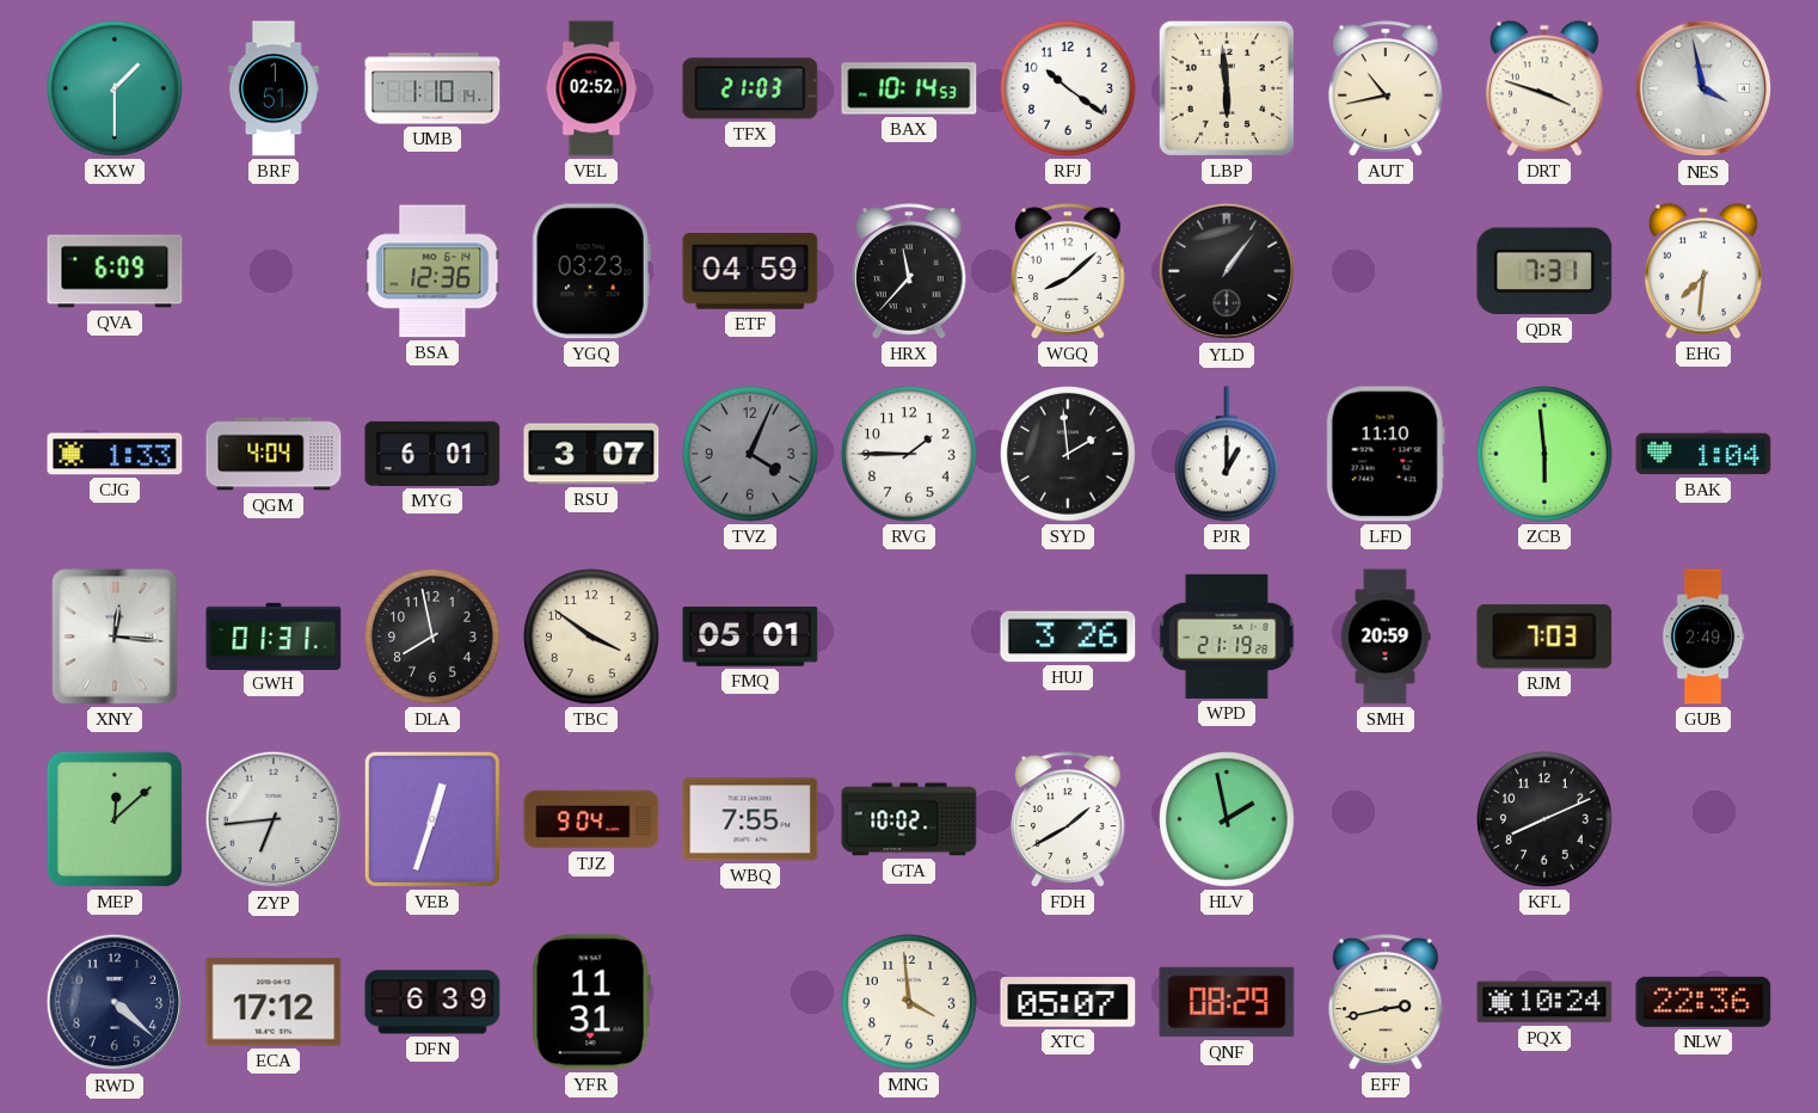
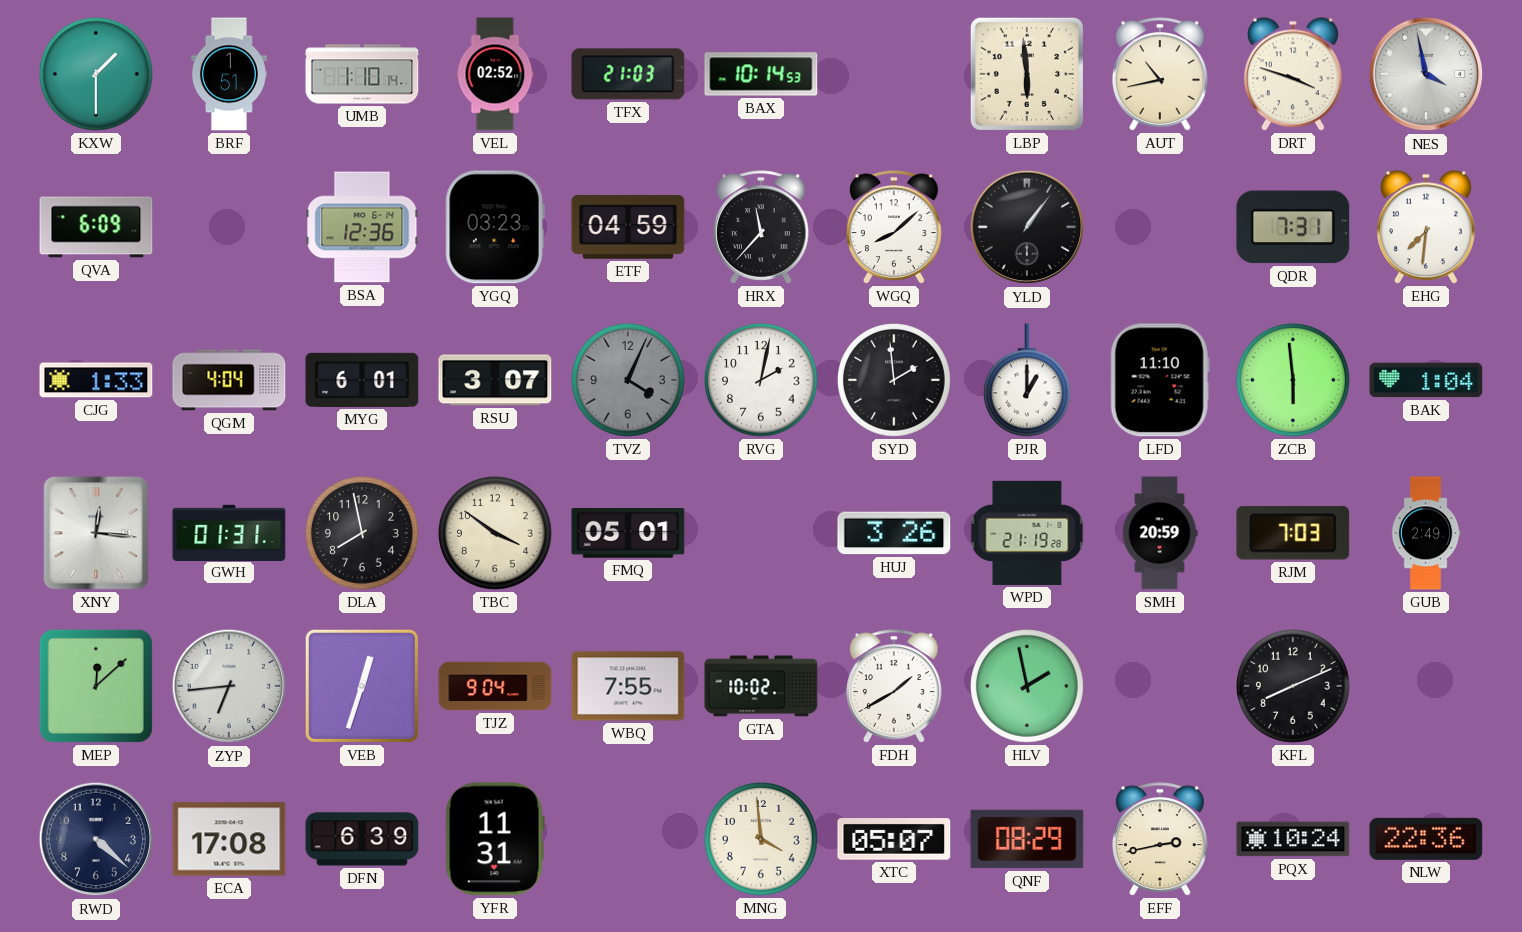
RFJ: 10:21 -> none
RVG: 1:45 -> 2:02
ECA: 17:12 -> 17:08
